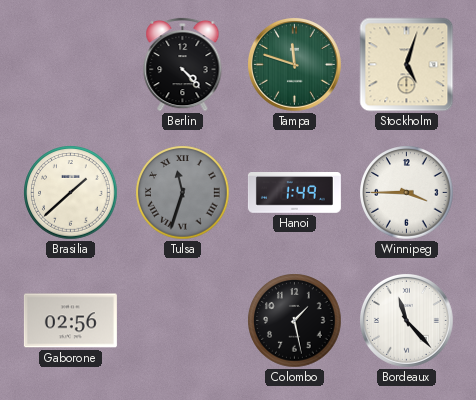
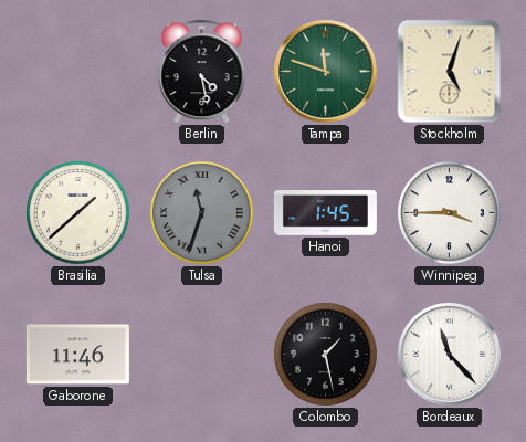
Berlin: 4:23 -> 4:28
Hanoi: 1:49 -> 1:45
Gaborone: 02:56 -> 11:46
